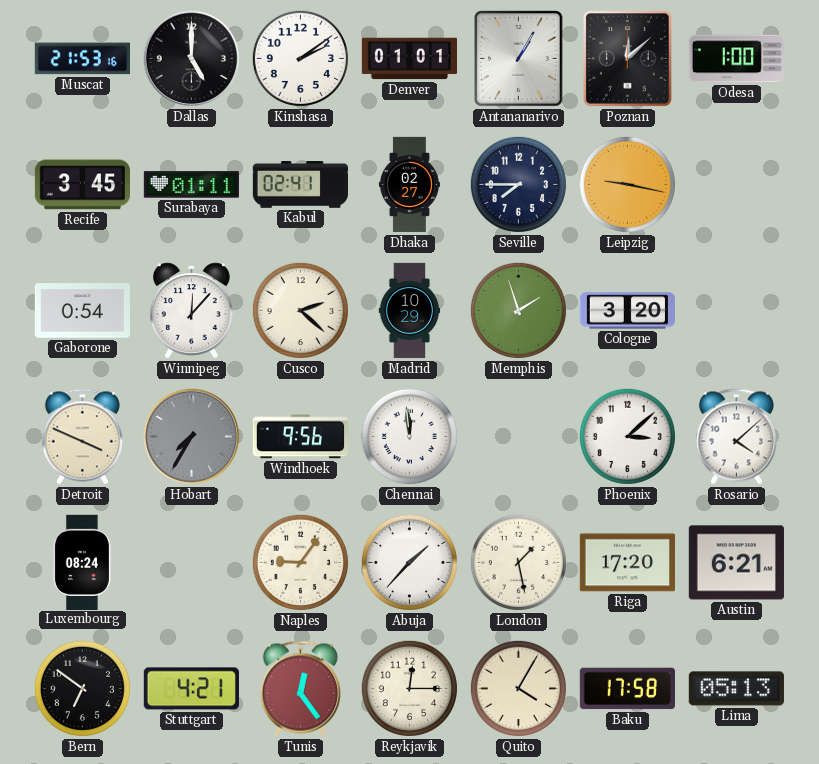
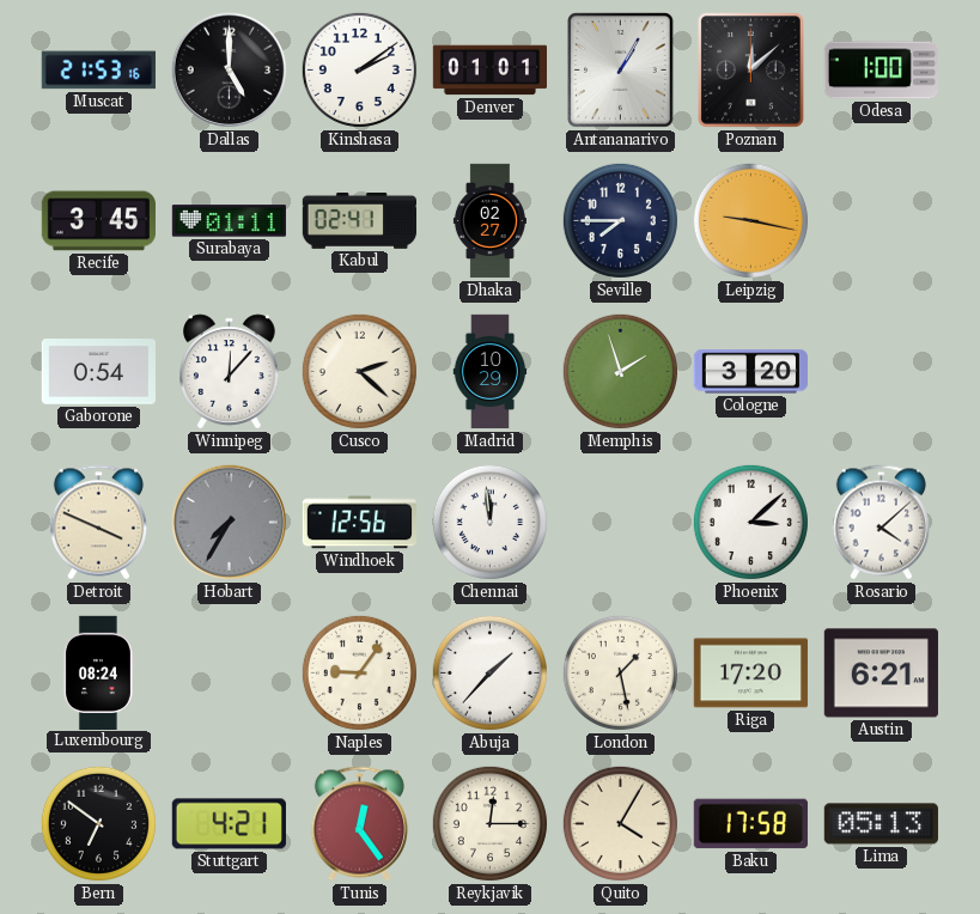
Windhoek: 9:56 -> 12:56
